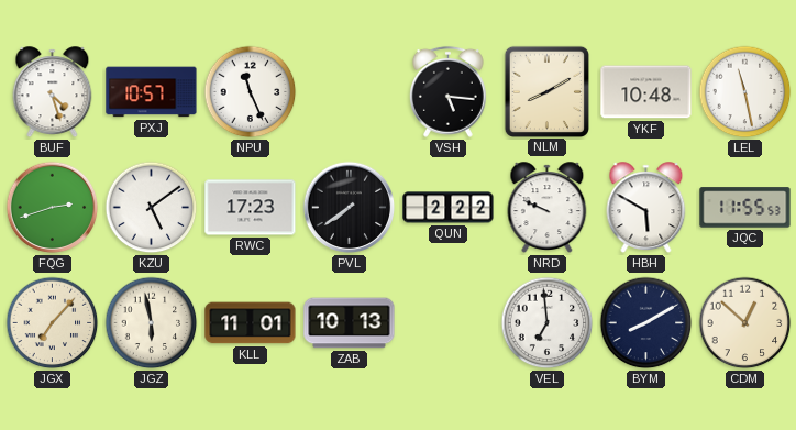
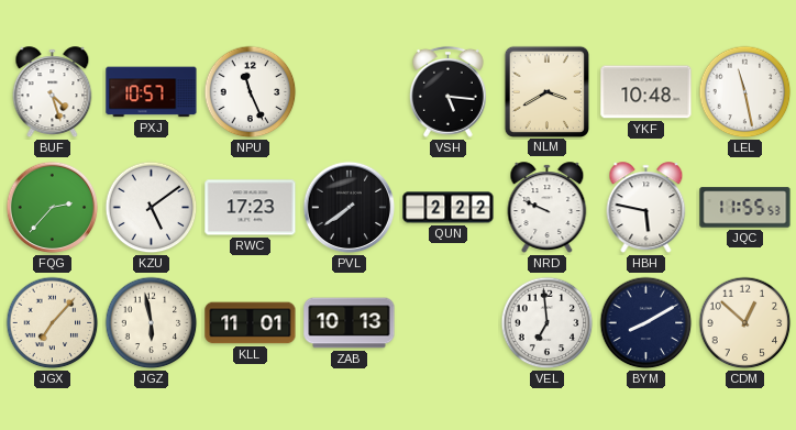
NLM: 8:10 -> 3:40
FQG: 2:42 -> 2:37
HBH: 5:50 -> 5:47
